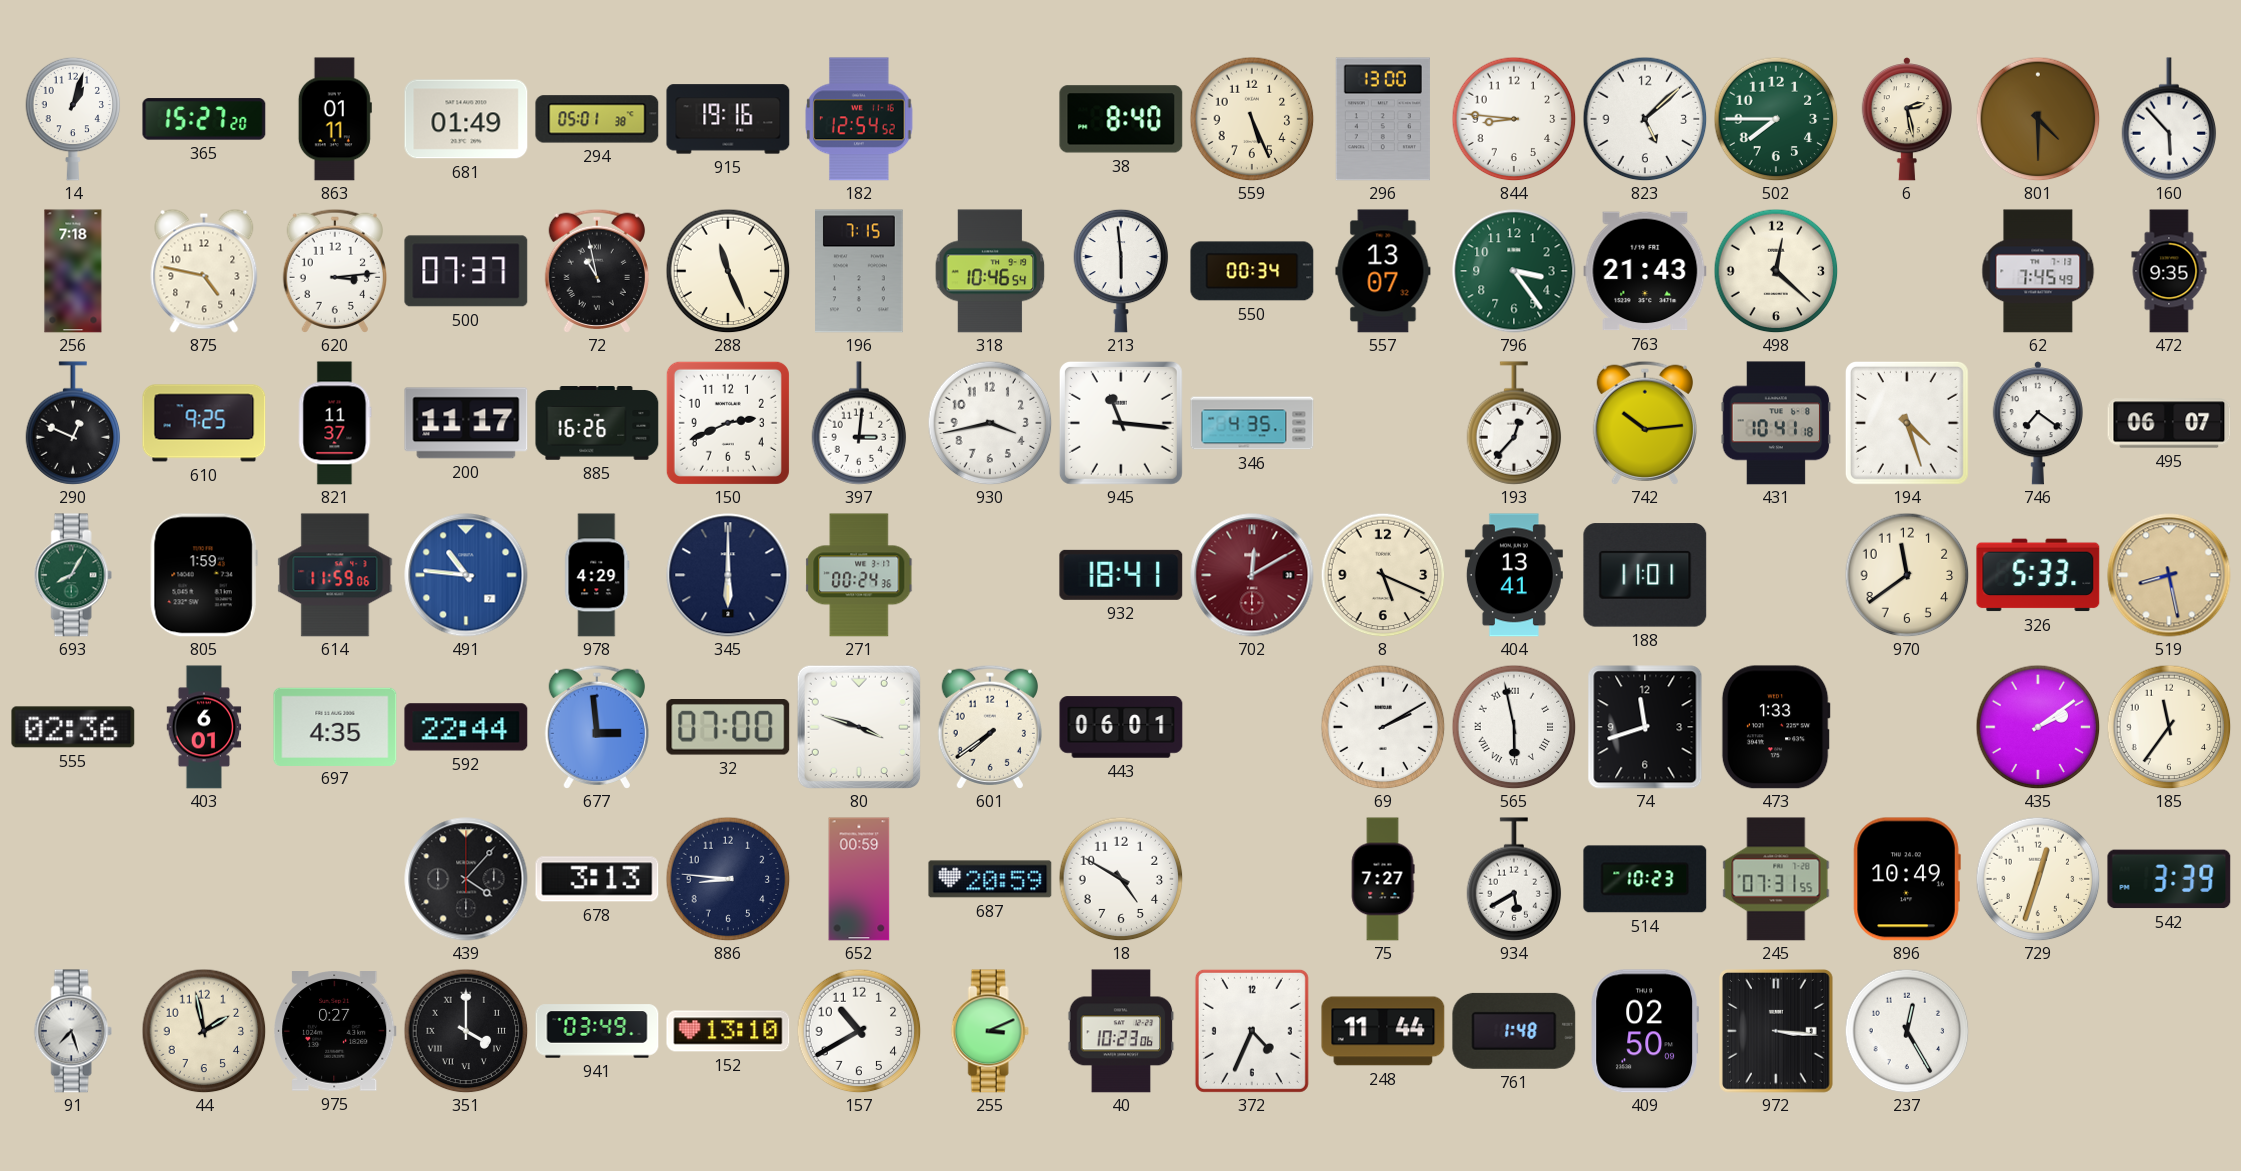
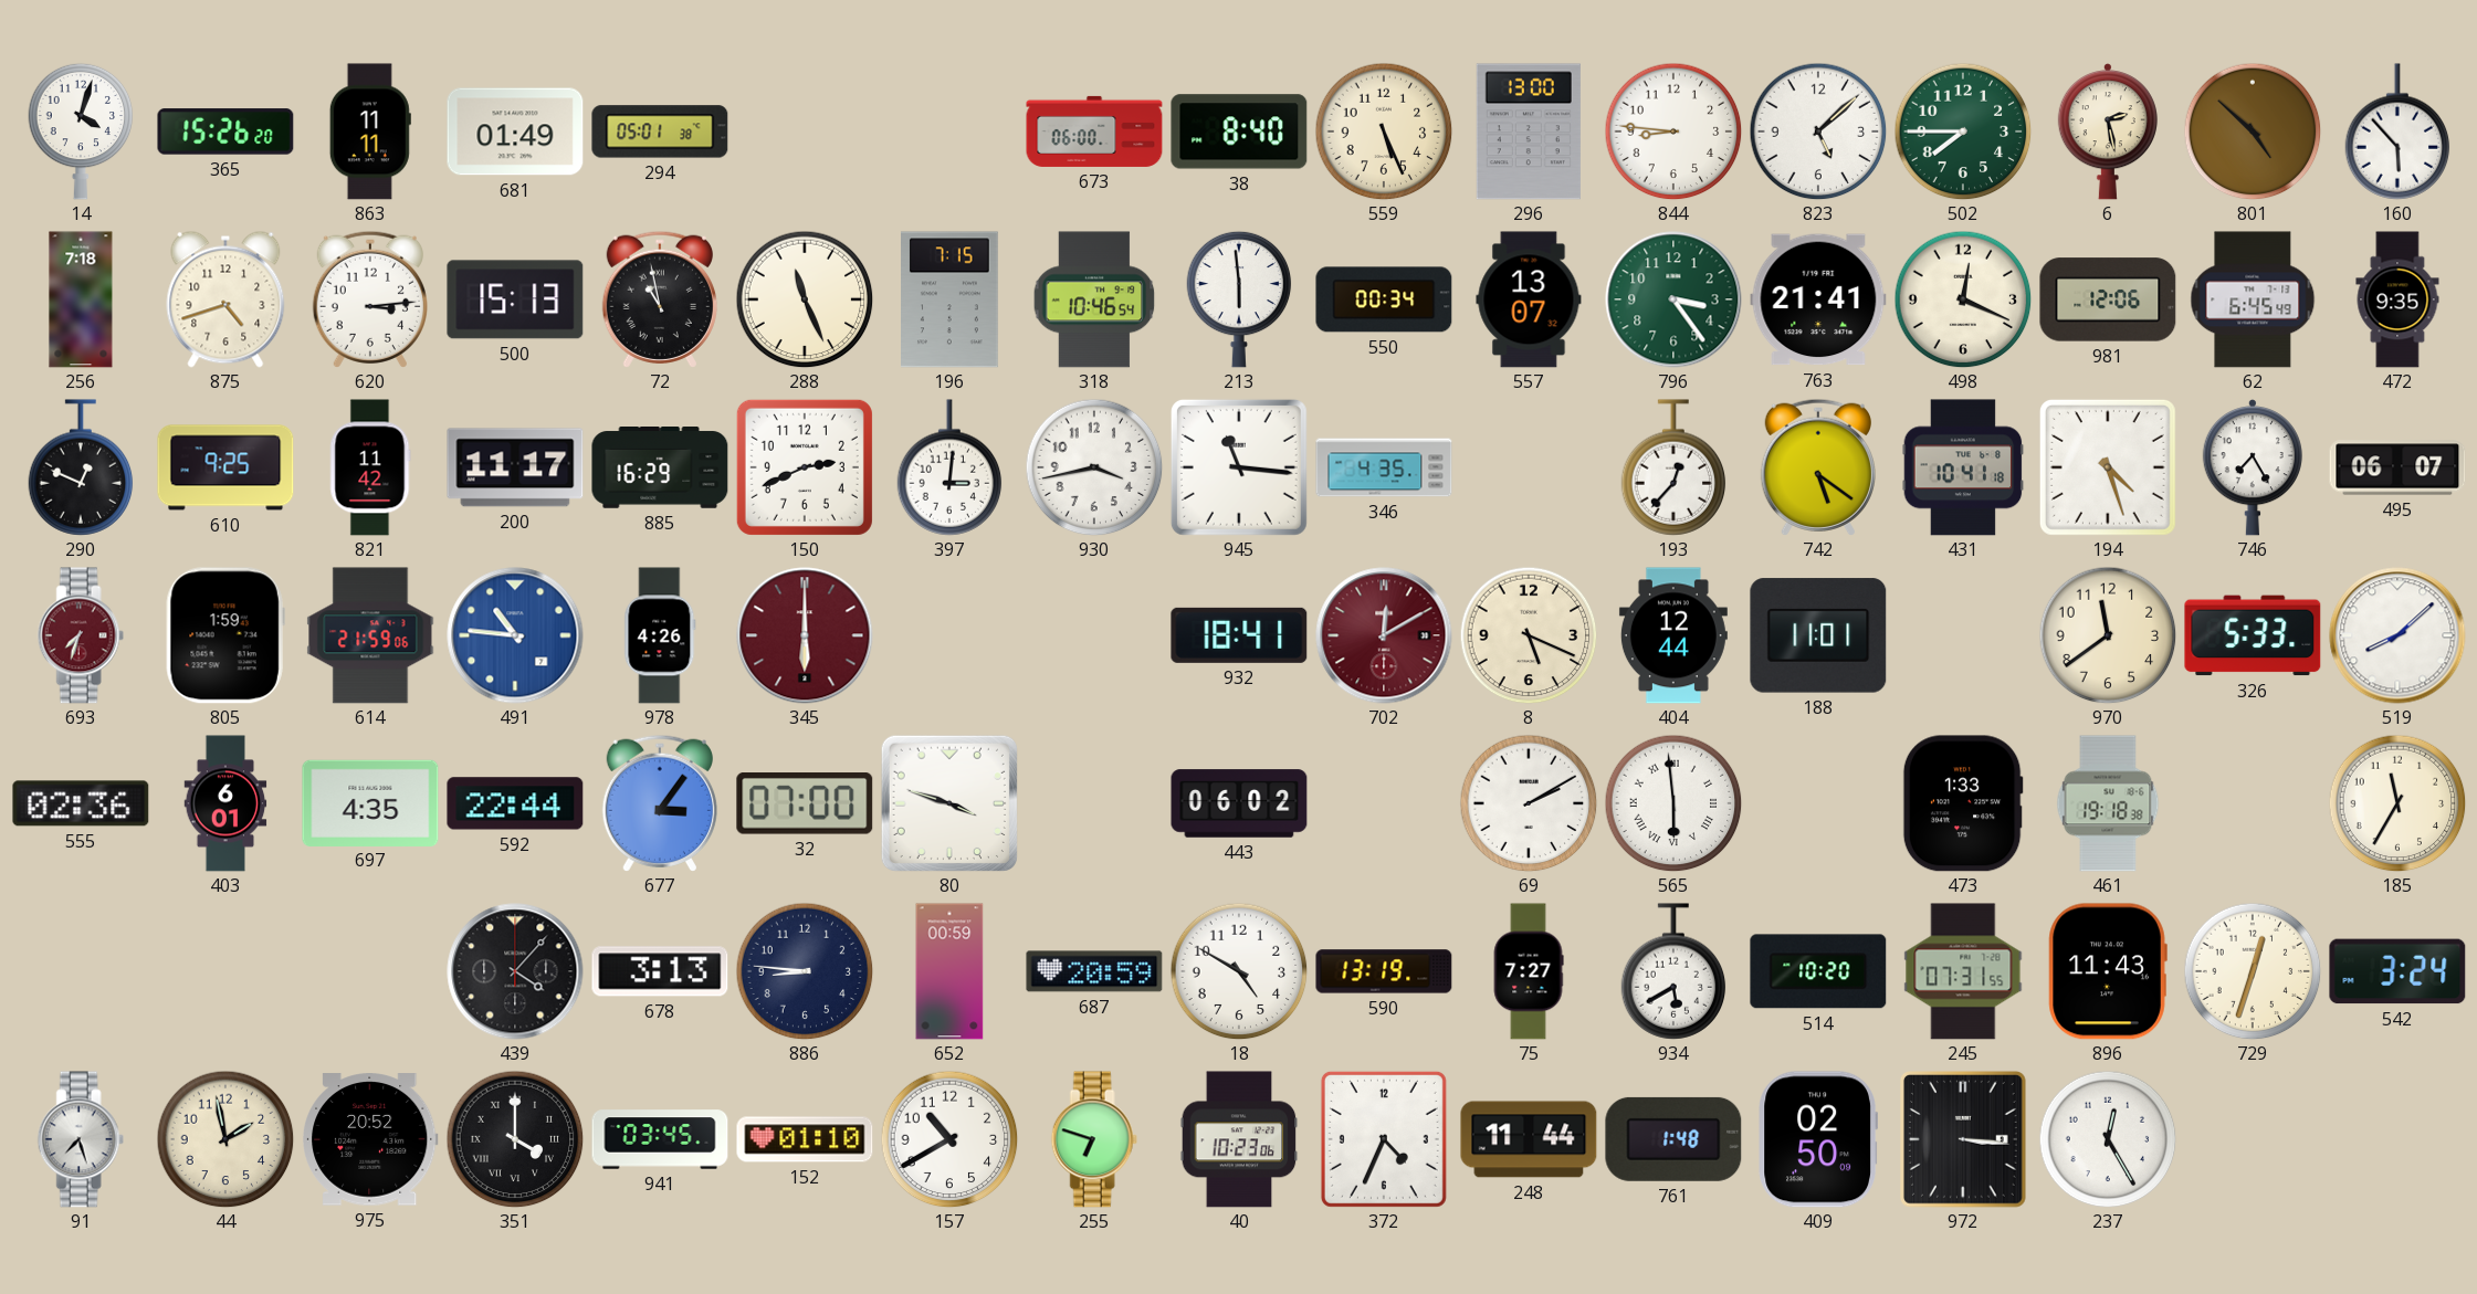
14: 1:03 -> 4:03
365: 15:27 -> 15:26
863: 01:11 -> 11:11
915: 19:16 -> none
182: 12:54 -> none
673: none -> 06:00
801: 4:30 -> 4:52
875: 4:47 -> 4:42
500: 07:37 -> 15:13
763: 21:43 -> 21:41
498: 12:22 -> 12:19
981: none -> 12:06
62: 7:45 -> 6:45
821: 11:37 -> 11:42
885: 16:26 -> 16:29
742: 10:14 -> 5:21
746: 7:21 -> 7:25
693: 8:05 -> 7:33
693 dial: green -> burgundy
614: 11:59 -> 21:59
978: 4:29 -> 4:26
345 dial: navy -> burgundy
271: 00:24 -> none
404: 13:41 -> 12:44
519: 8:28 -> 8:08
519 dial: champagne -> white
677: 2:59 -> 3:06
601: 7:39 -> none
443: 06:01 -> 06:02
565: 5:58 -> 5:59
74: 11:42 -> none
461: none -> 19:18
435: 2:09 -> none
185: 11:36 -> 11:35
590: none -> 13:19
514: 10:23 -> 10:20
896: 10:49 -> 11:43
542: 3:39 -> 3:24
975: 0:27 -> 20:52
941: 03:49 -> 03:45
152: 13:10 -> 01:10
255: 3:11 -> 6:48
